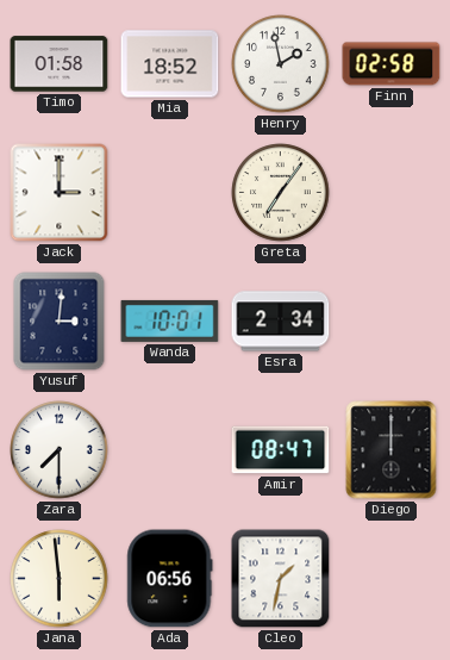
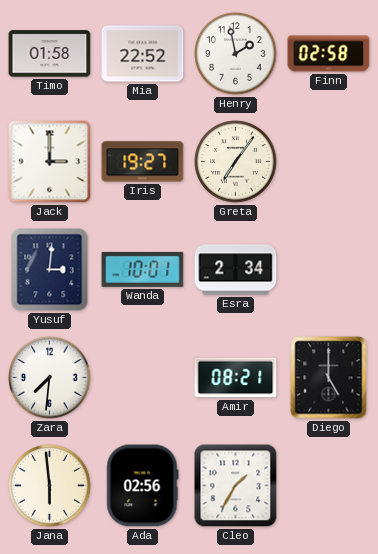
Mia: 18:52 -> 22:52
Iris: none -> 19:27
Zara: 7:30 -> 7:31
Amir: 08:47 -> 08:21
Diego: 12:00 -> 5:00
Ada: 06:56 -> 02:56
Cleo: 1:32 -> 1:35
